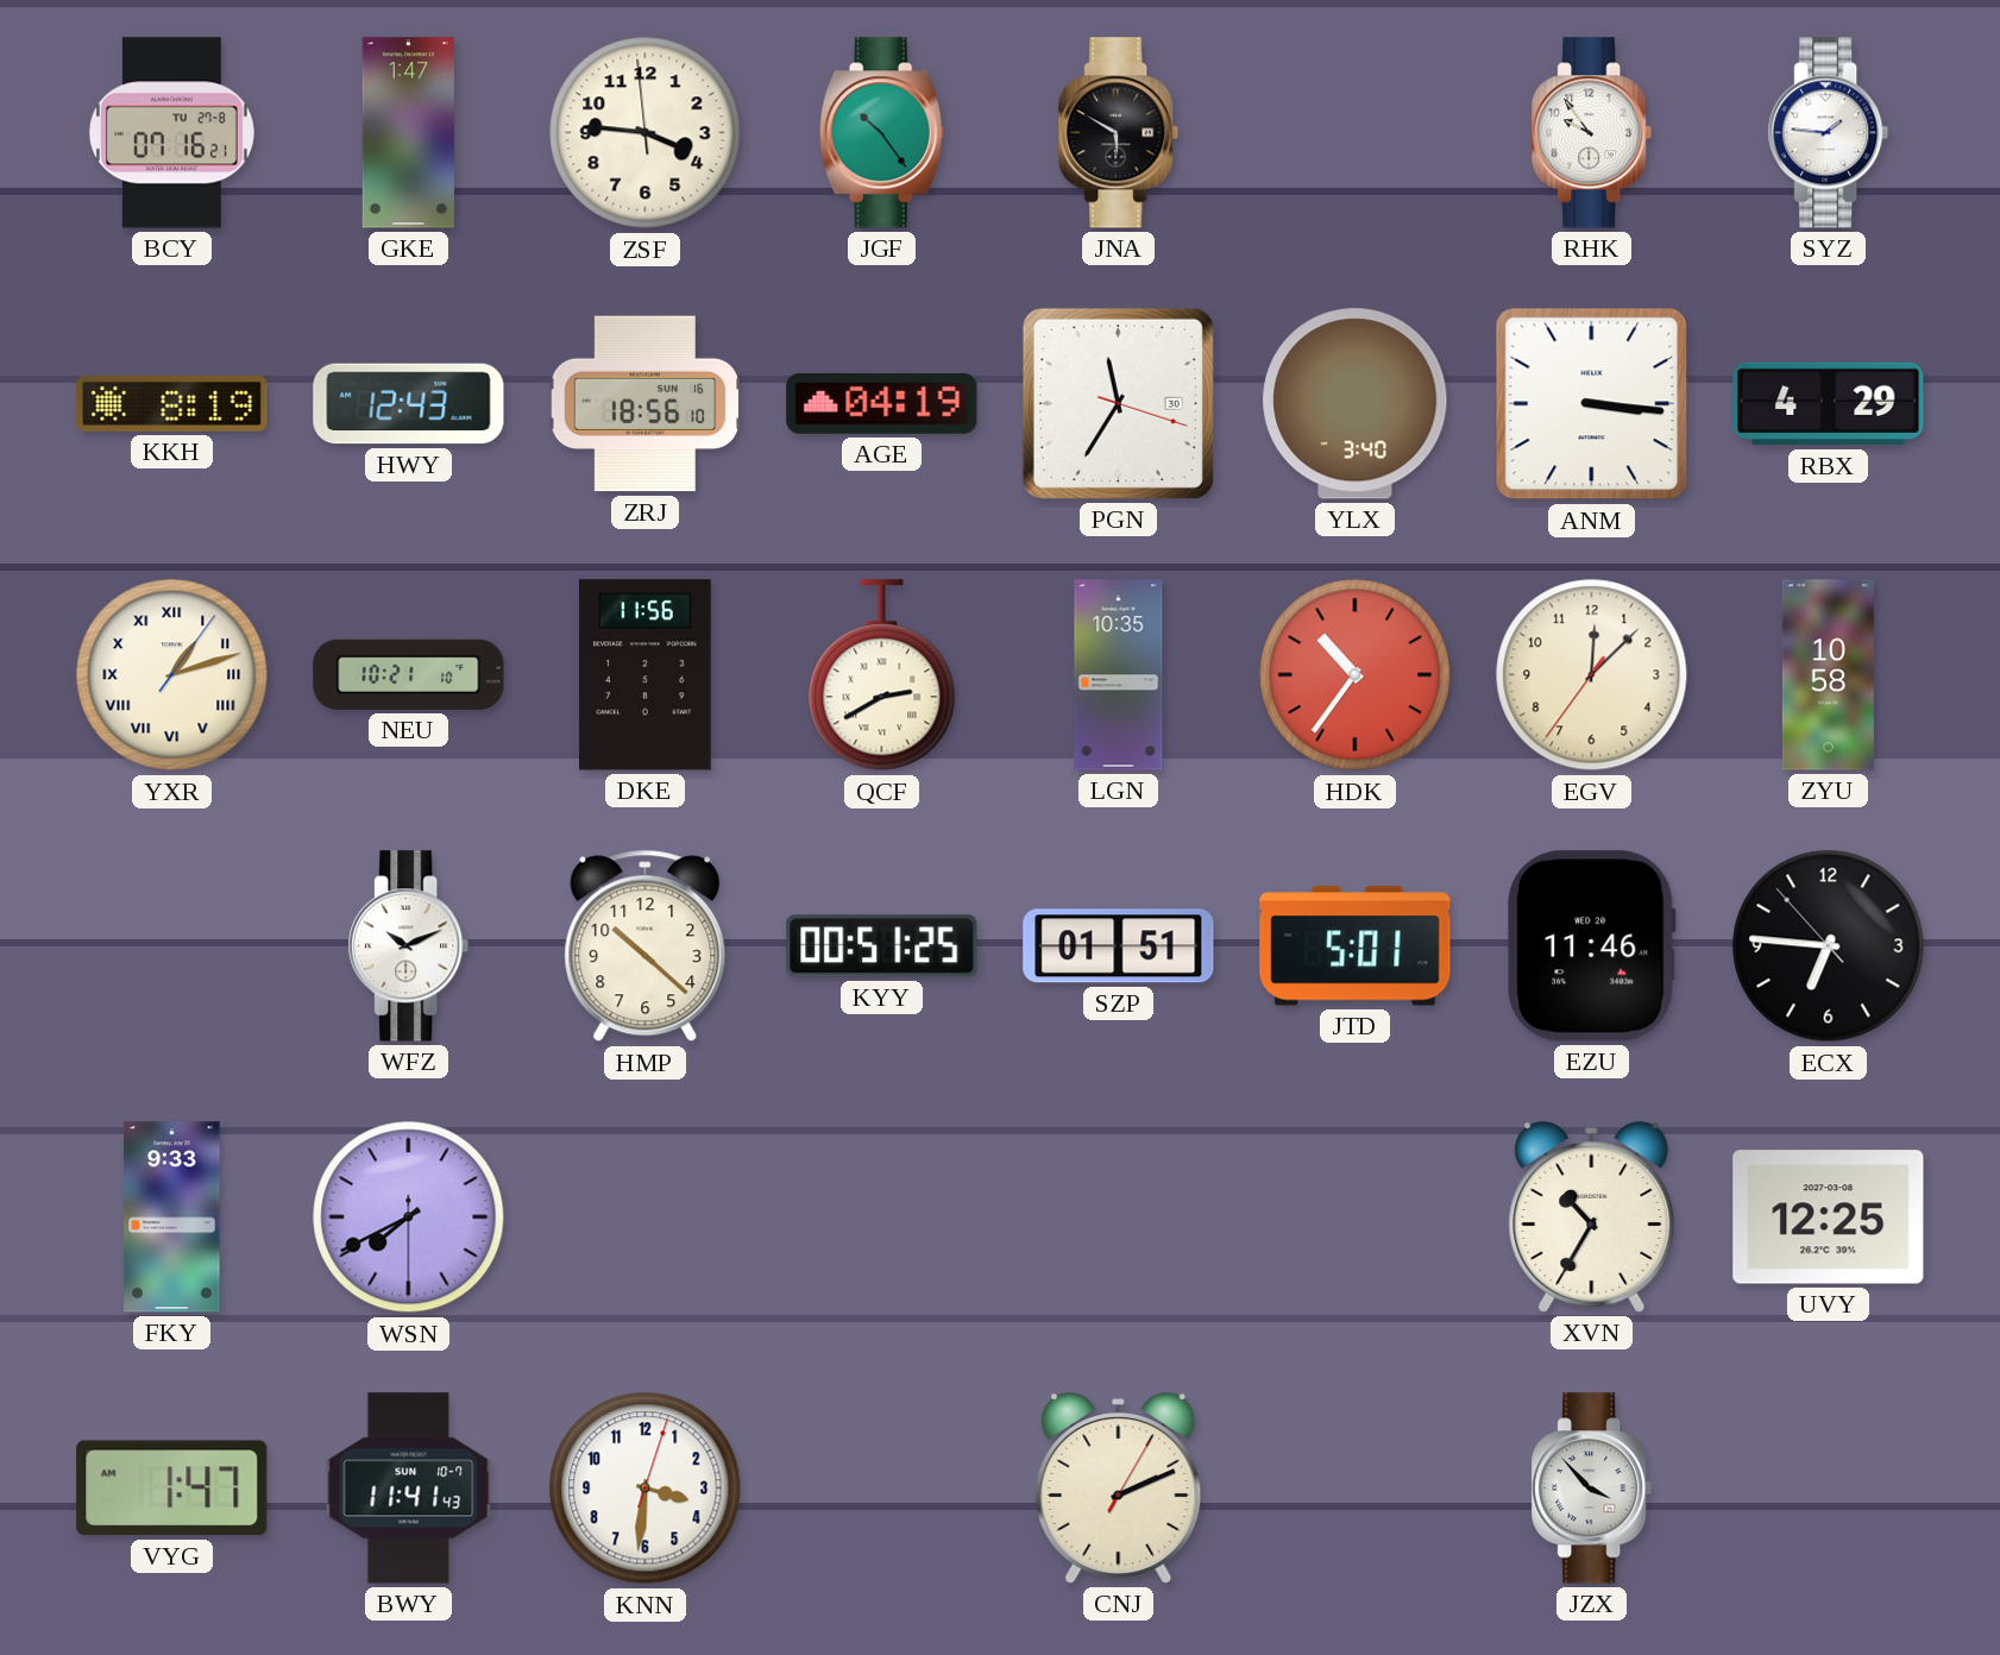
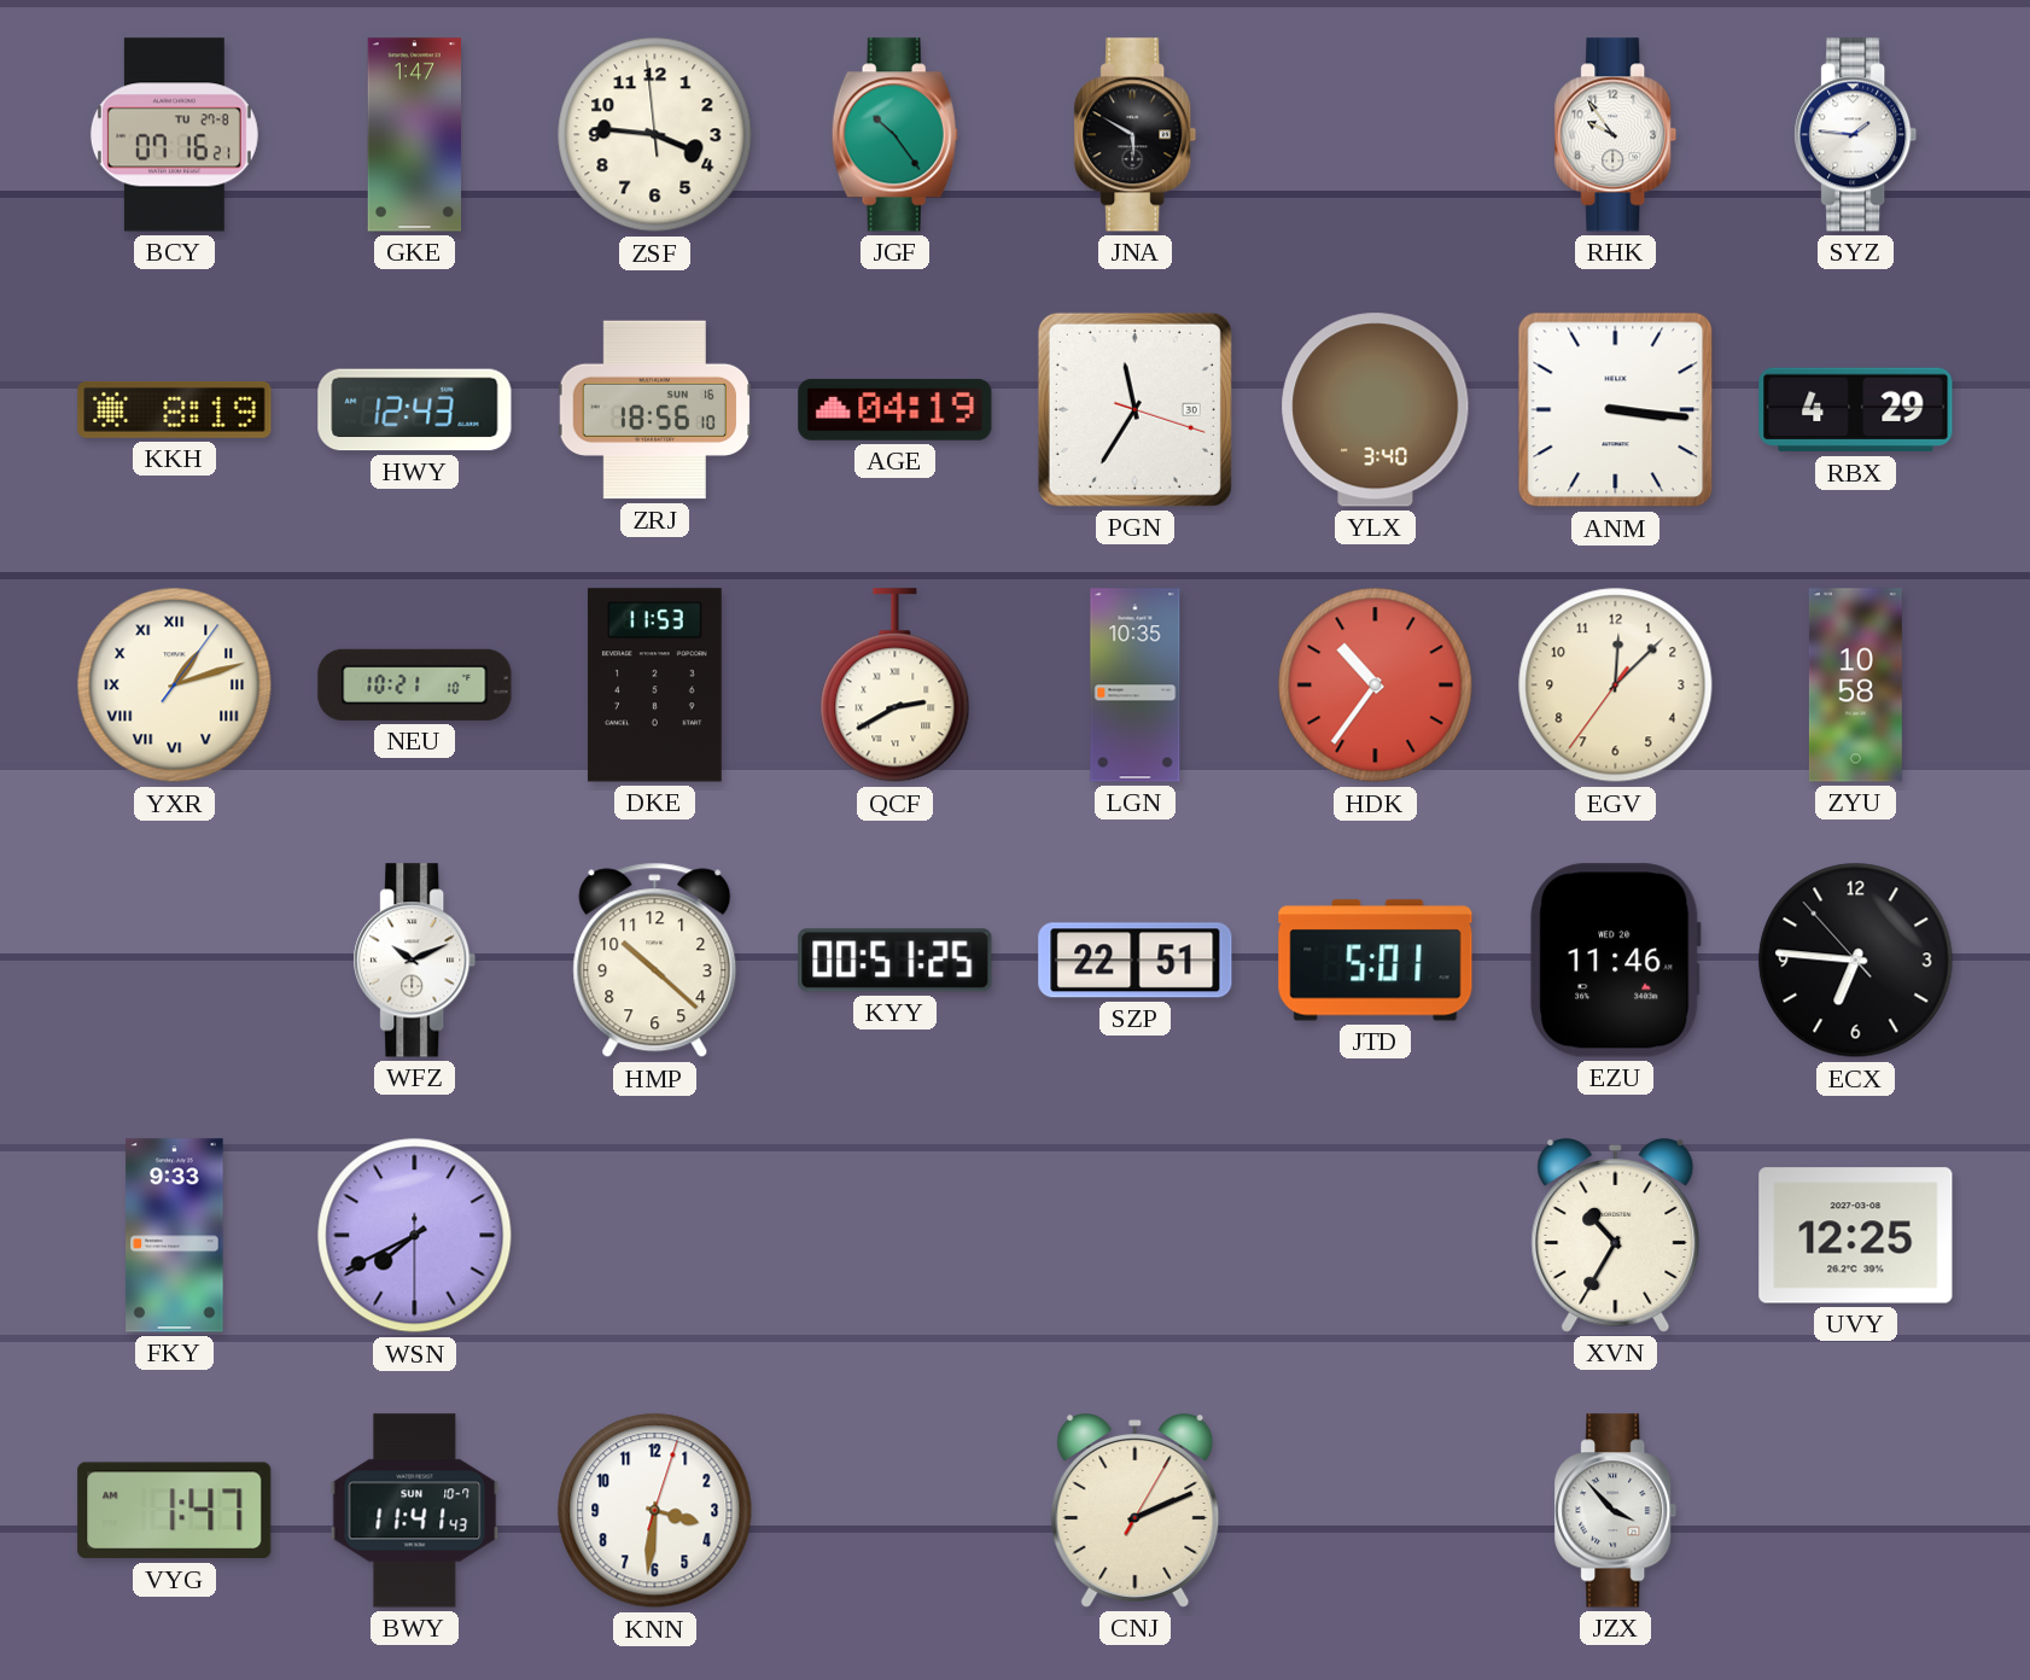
DKE: 11:56 -> 11:53
SZP: 01:51 -> 22:51
